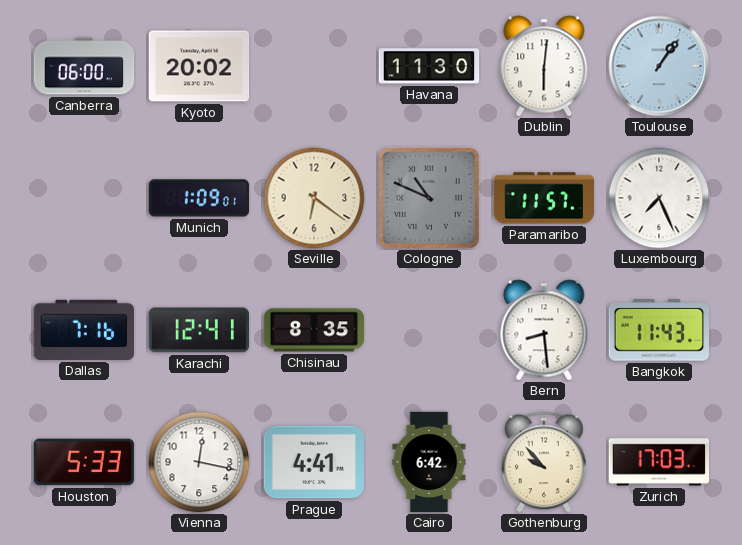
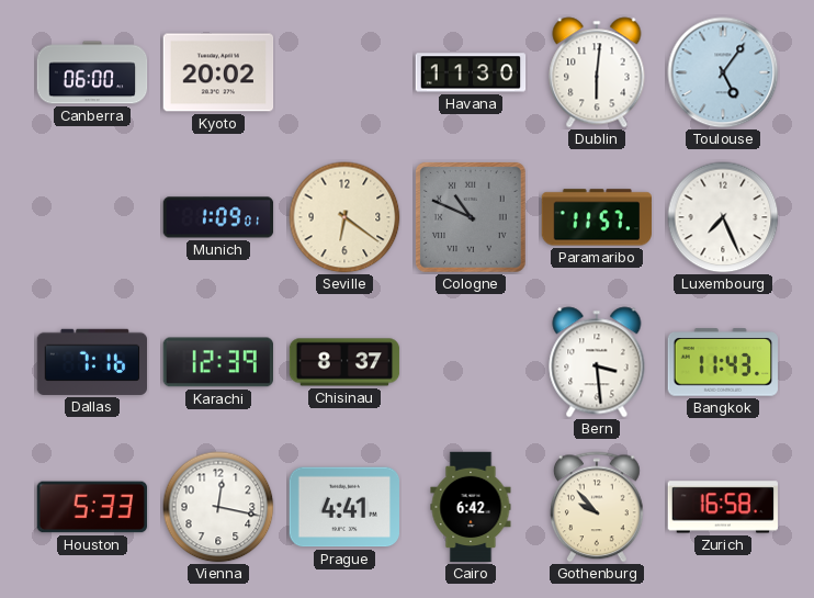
Toulouse: 1:06 -> 5:06
Karachi: 12:41 -> 12:39
Chisinau: 8:35 -> 8:37
Bern: 8:29 -> 3:29
Zurich: 17:03 -> 16:58
